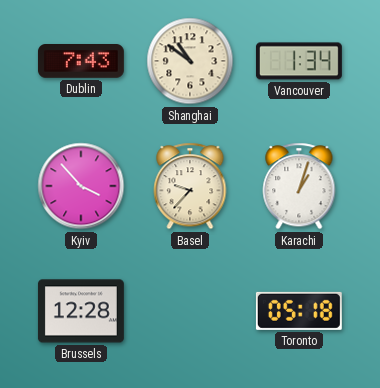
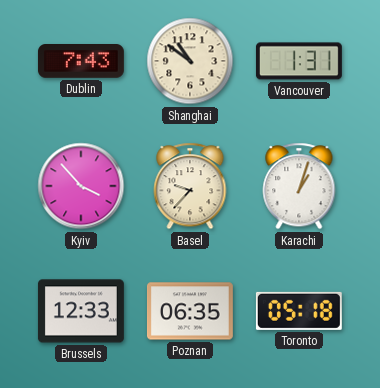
Vancouver: 1:34 -> 1:31
Brussels: 12:28 -> 12:33
Poznan: none -> 06:35
